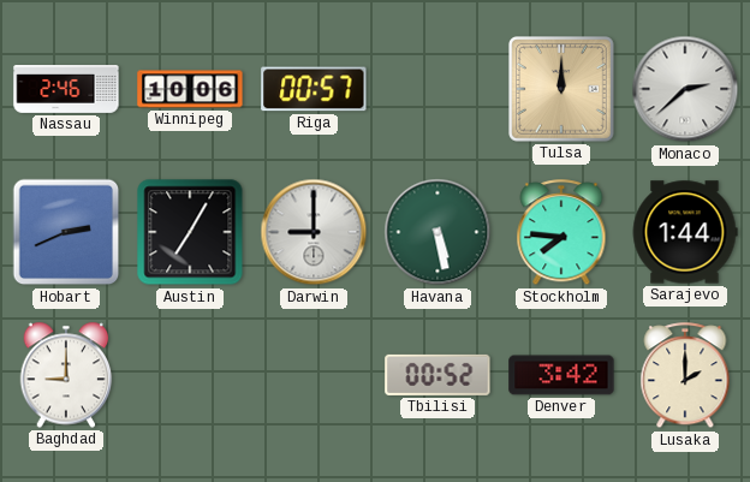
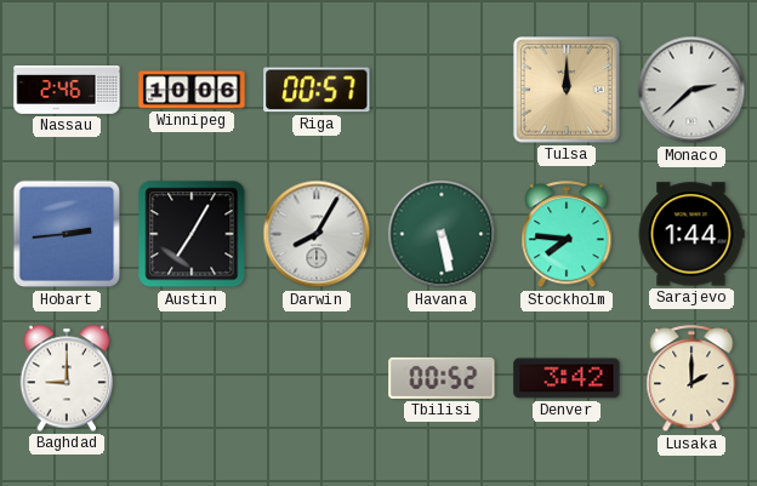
Hobart: 2:41 -> 2:44
Darwin: 9:00 -> 8:05
